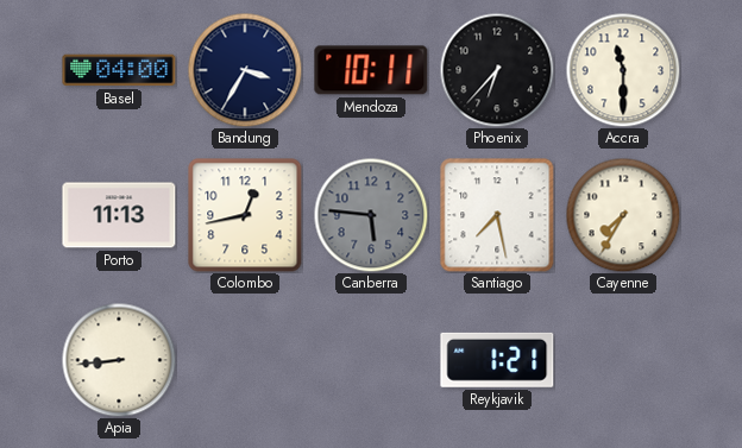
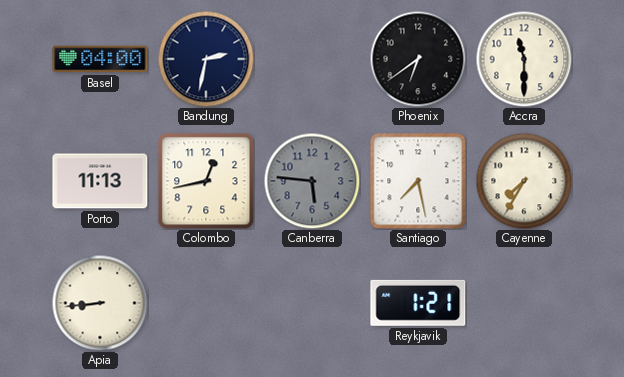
Bandung: 3:35 -> 2:32
Mendoza: 10:11 -> none
Phoenix: 6:37 -> 6:39
